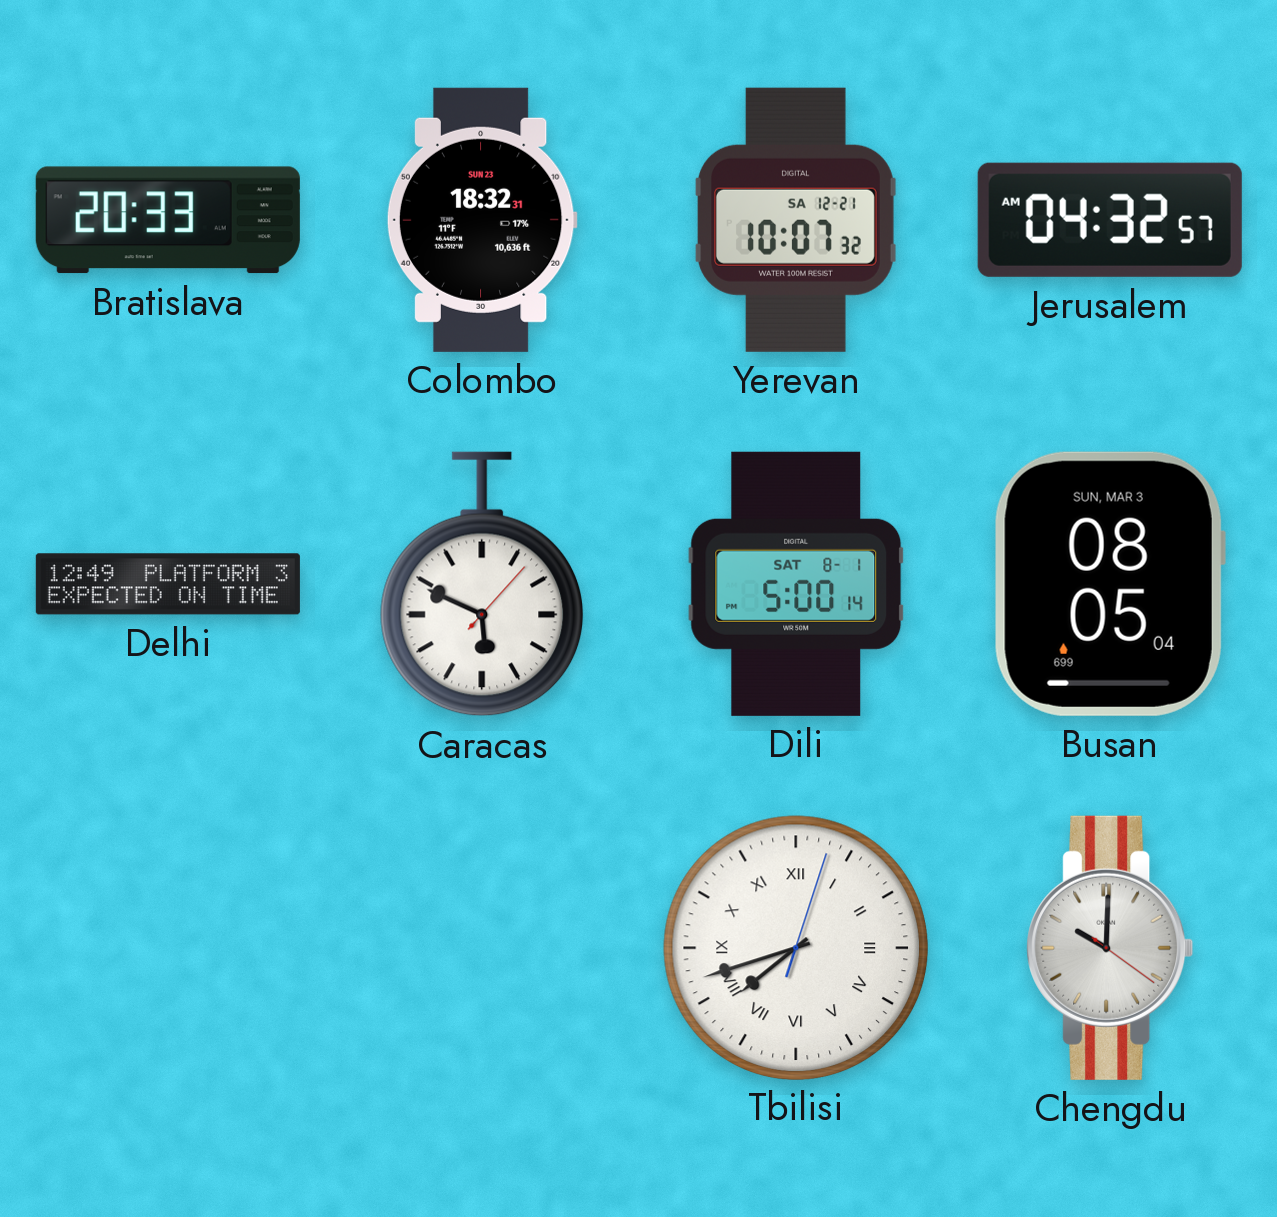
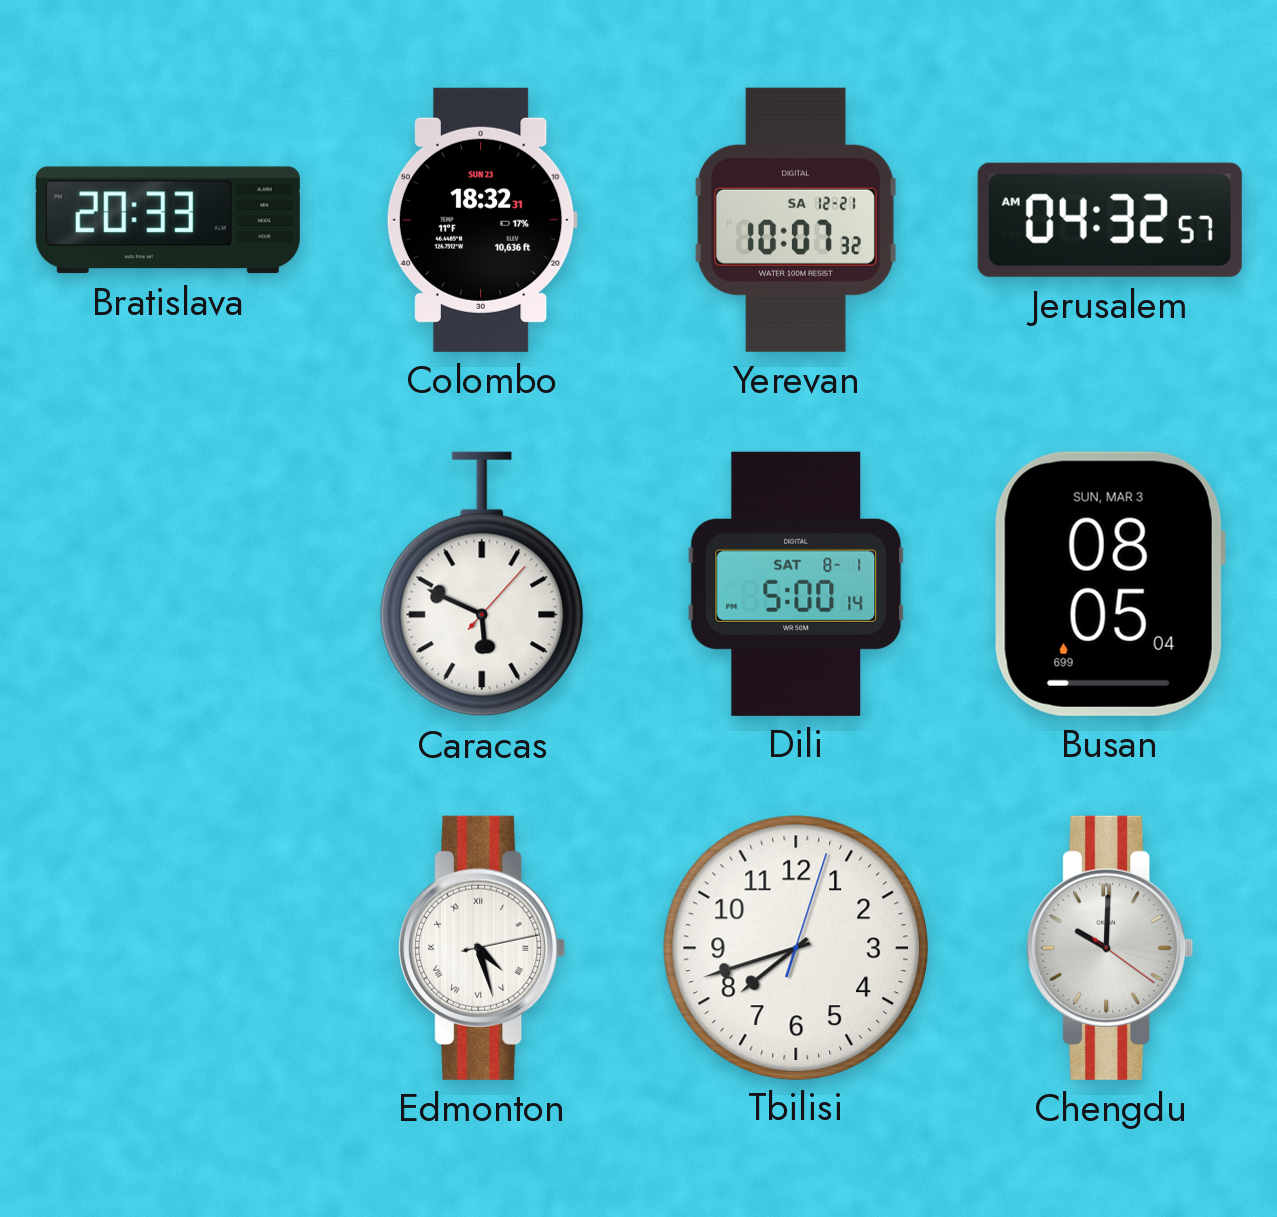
Delhi: 12:49 -> none
Edmonton: none -> 4:27
Tbilisi numerals: Roman -> Arabic
